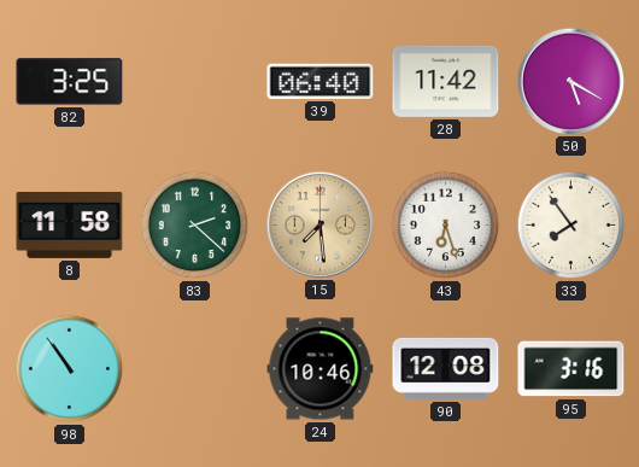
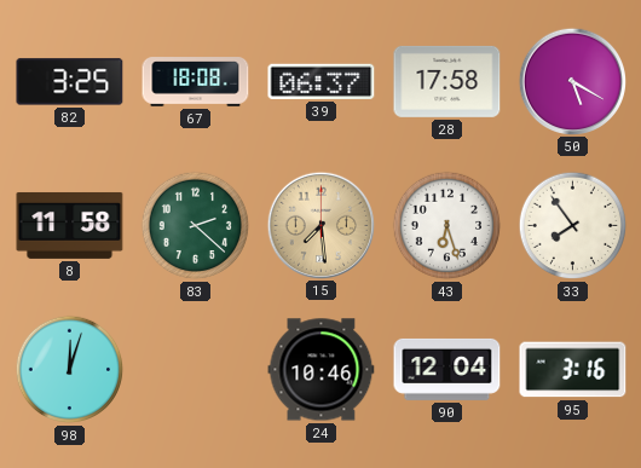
67: none -> 18:08
39: 06:40 -> 06:37
28: 11:42 -> 17:58
98: 10:54 -> 12:03
90: 12:08 -> 12:04
